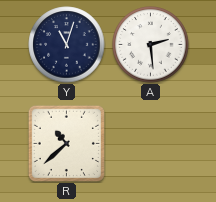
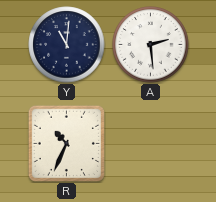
Y: 11:03 -> 11:01
R: 10:38 -> 10:34
